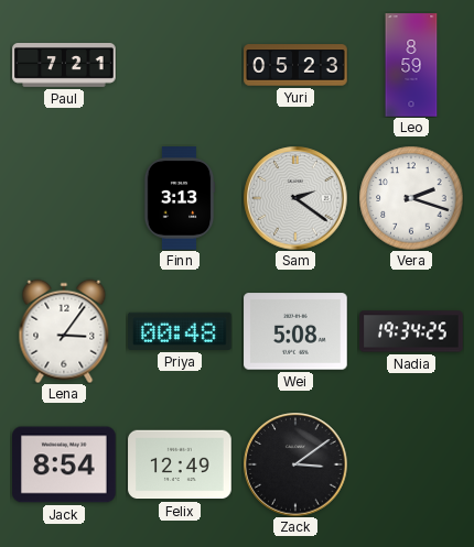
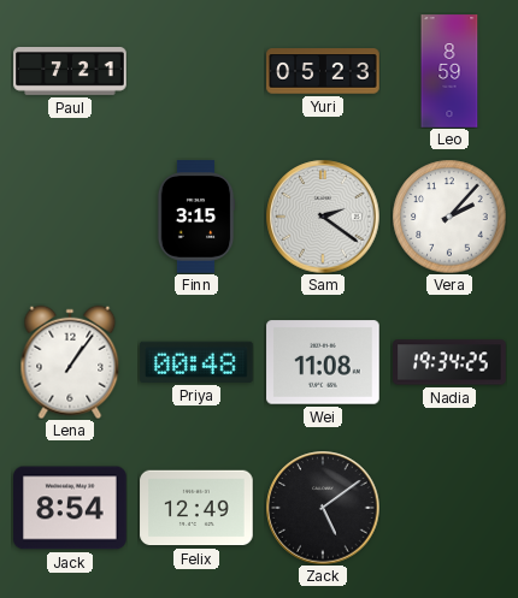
Finn: 3:13 -> 3:15
Vera: 2:18 -> 2:07
Lena: 3:06 -> 1:06
Wei: 5:08 -> 11:08
Zack: 3:09 -> 5:09
